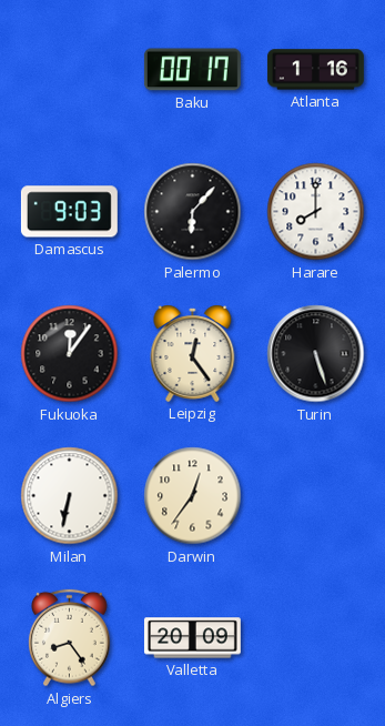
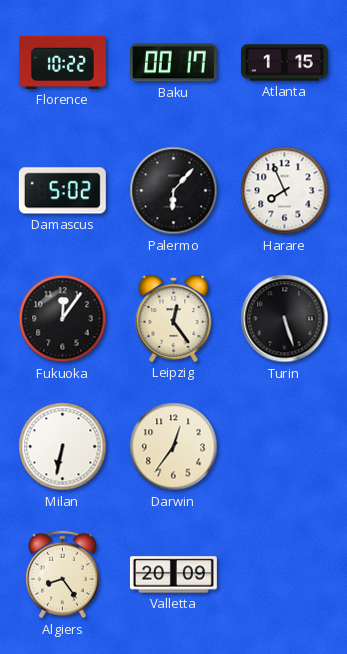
Florence: none -> 10:22
Atlanta: 1:16 -> 1:15
Damascus: 9:03 -> 5:02
Harare: 8:00 -> 7:56
